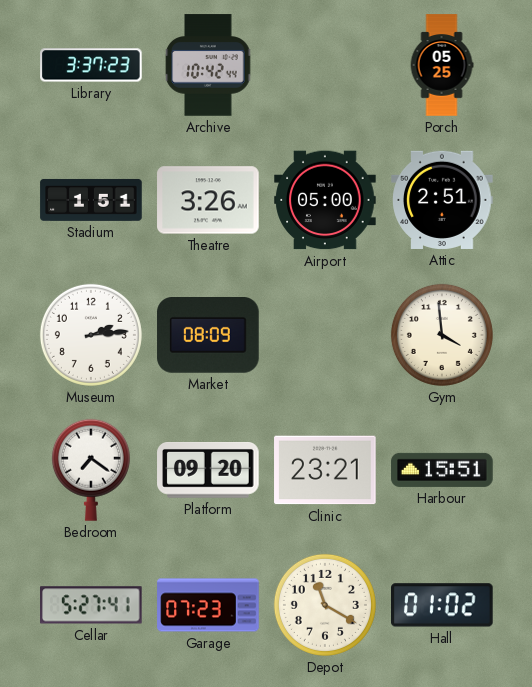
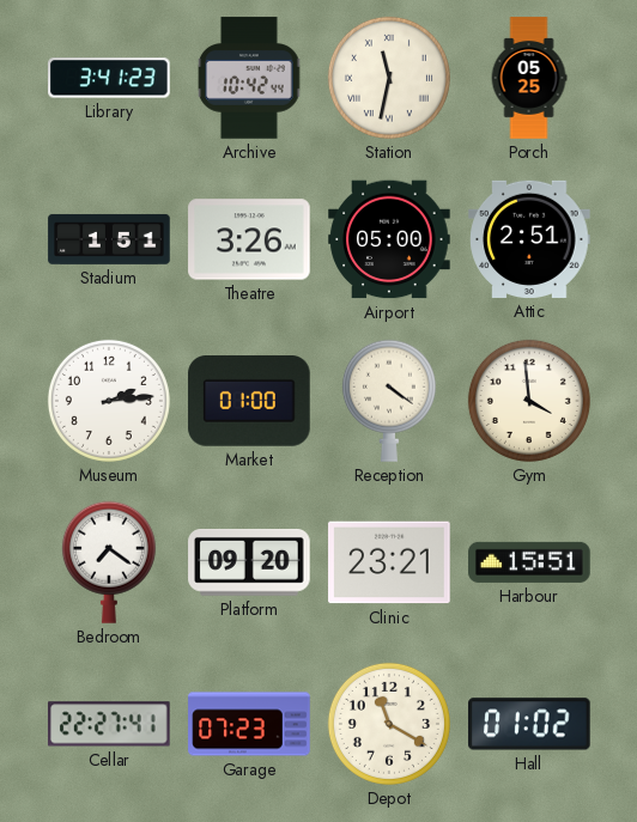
Library: 3:37 -> 3:41
Station: none -> 11:32
Market: 08:09 -> 01:00
Reception: none -> 4:21
Cellar: 5:27 -> 22:27
